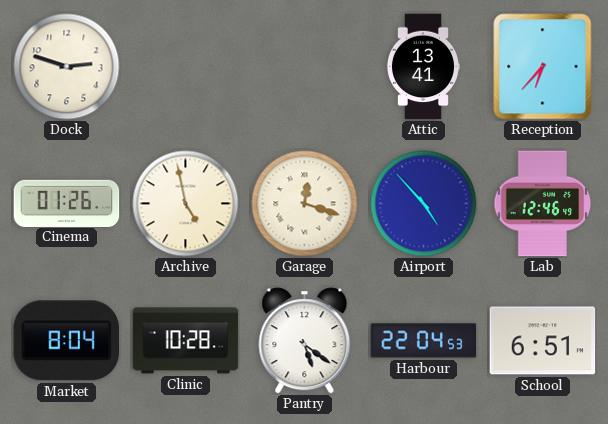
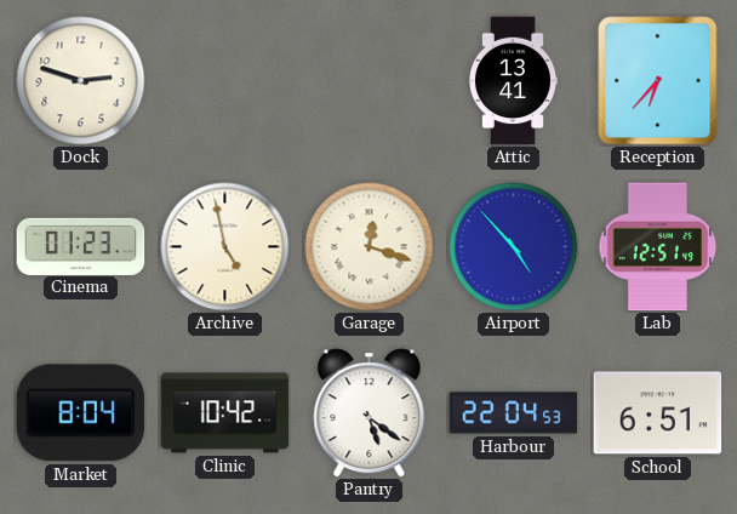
Cinema: 01:26 -> 01:23
Lab: 12:46 -> 12:51
Clinic: 10:28 -> 10:42
